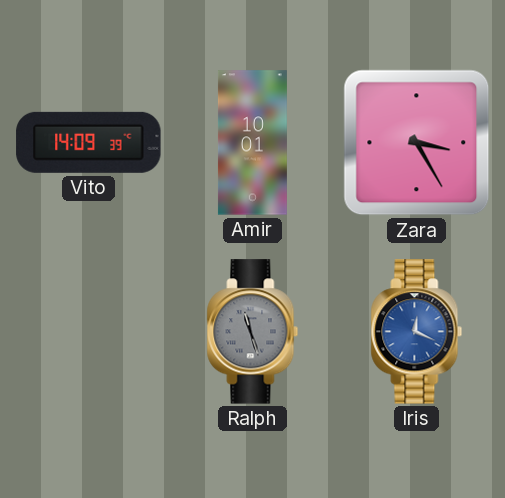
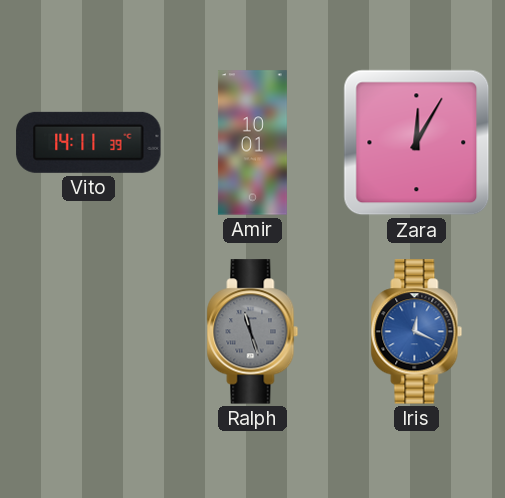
Vito: 14:09 -> 14:11
Zara: 3:25 -> 12:05
